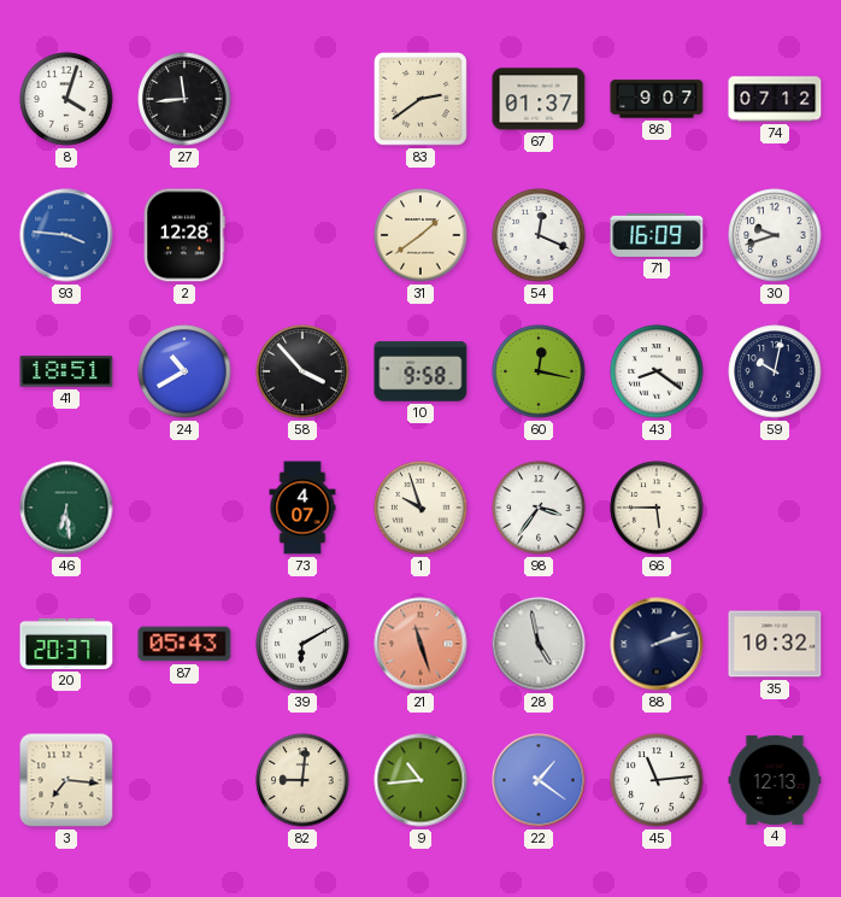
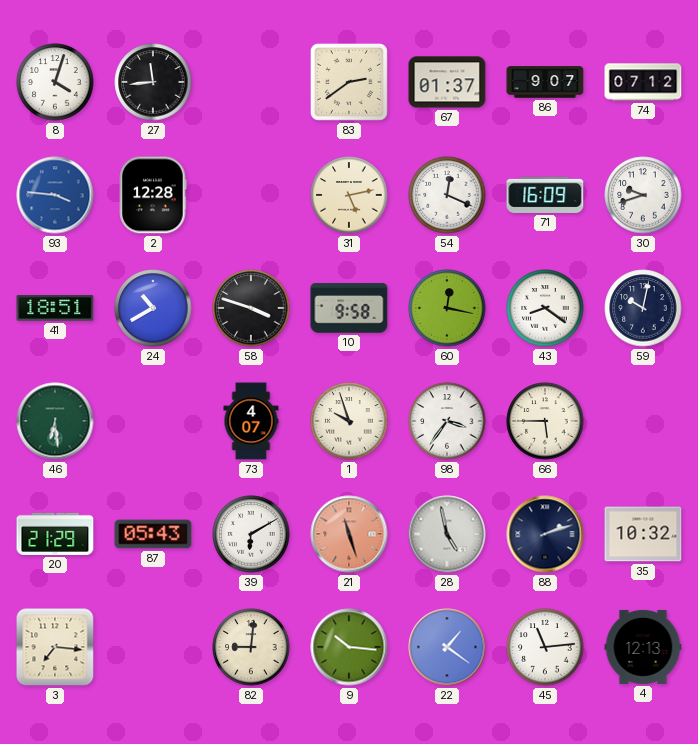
31: 1:39 -> 5:13
58: 3:53 -> 3:48
20: 20:37 -> 21:29
9: 10:44 -> 10:16
